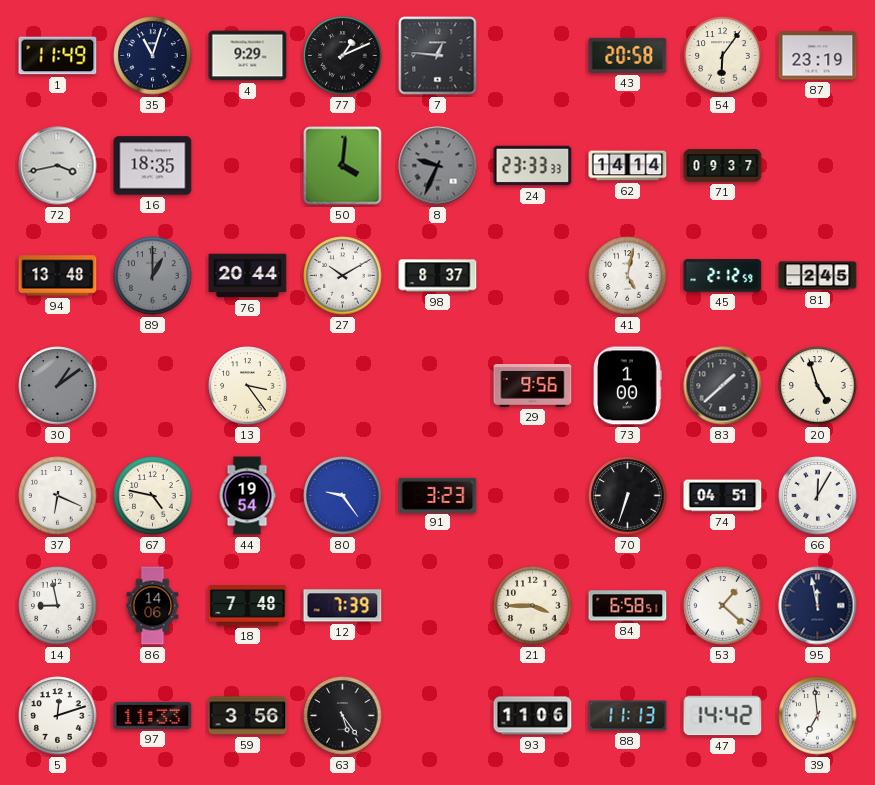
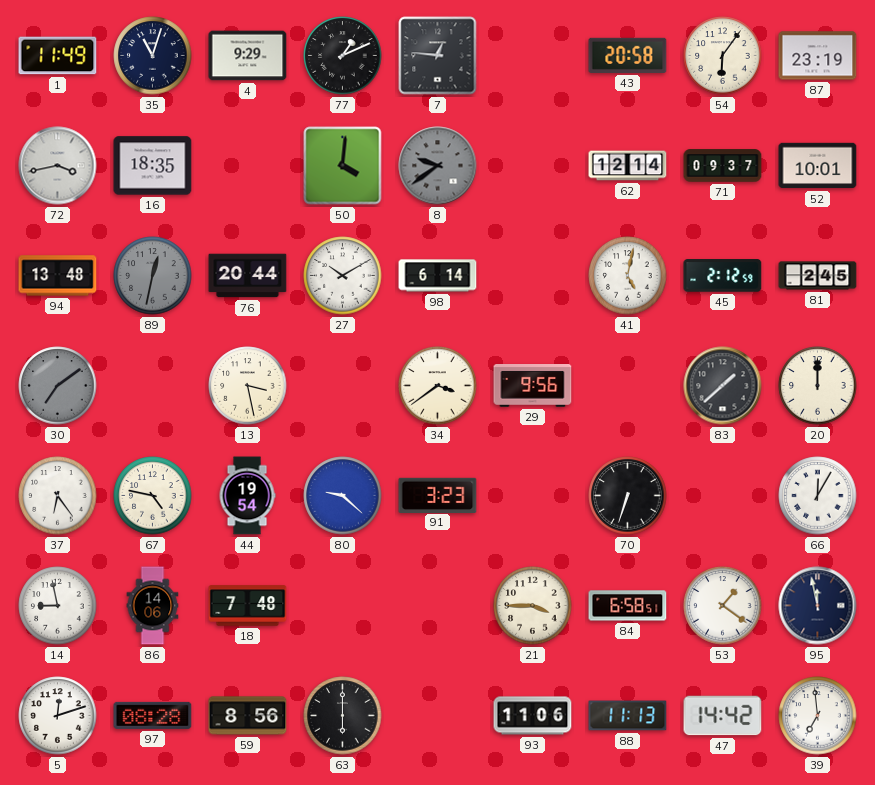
8: 9:34 -> 9:39
24: 23:33 -> none
62: 14:14 -> 12:14
52: none -> 10:01
89: 1:00 -> 12:32
98: 8:37 -> 6:14
30: 1:09 -> 7:09
13: 3:24 -> 3:28
34: none -> 3:39
73: 1:00 -> none
20: 4:57 -> 12:00
37: 6:19 -> 6:24
80: 9:24 -> 9:22
74: 04:51 -> none
12: 7:39 -> none
53: 1:22 -> 1:21
97: 11:33 -> 08:28
59: 3:56 -> 8:56
63: 5:24 -> 6:00
